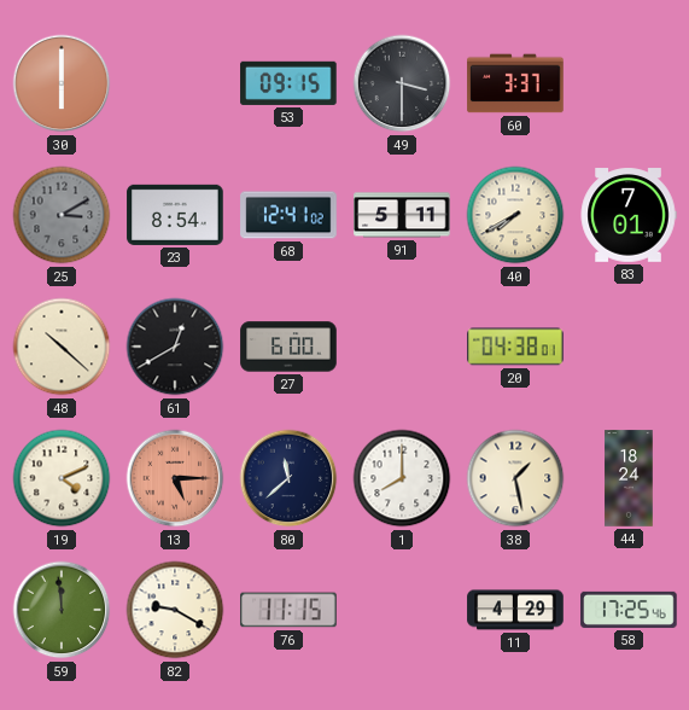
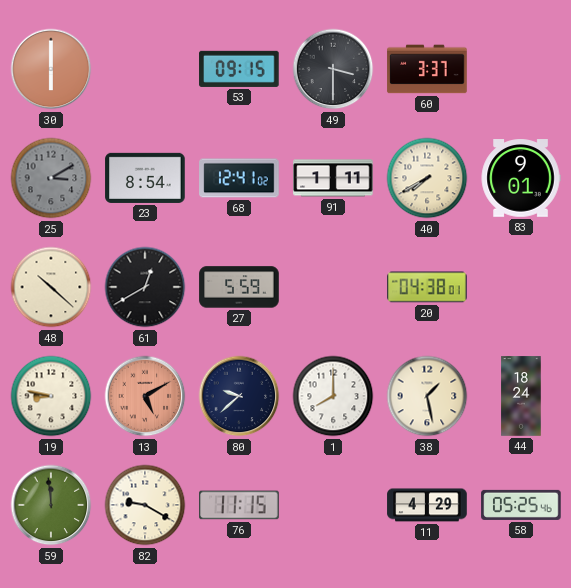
91: 5:11 -> 1:11
83: 7:01 -> 9:01
27: 6:00 -> 5:59
19: 4:11 -> 8:47
13: 5:15 -> 5:10
80: 11:38 -> 9:38
58: 17:25 -> 05:25
